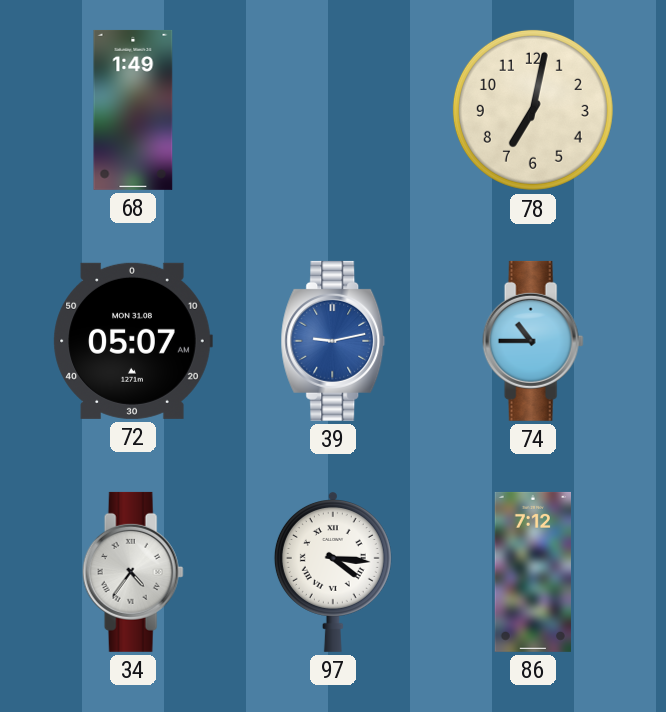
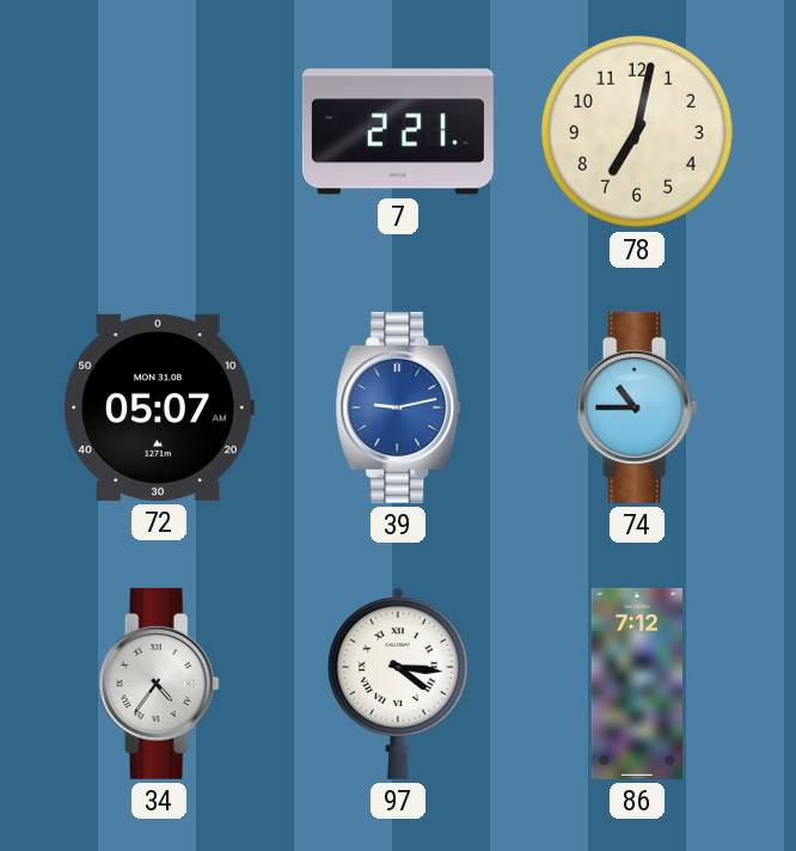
68: 1:49 -> none
7: none -> 2:21
